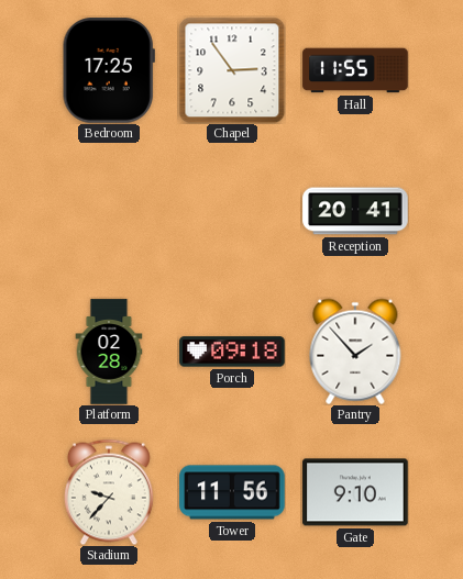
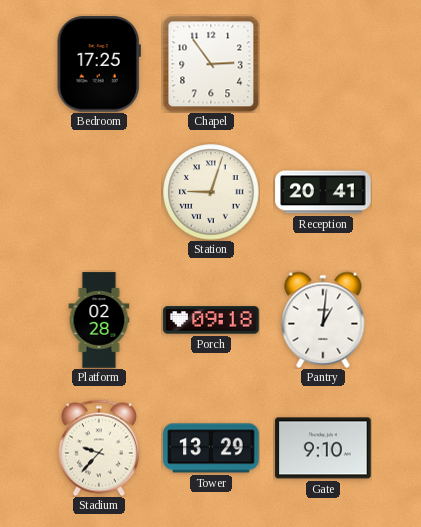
Hall: 11:55 -> none
Station: none -> 9:03
Pantry: 1:53 -> 1:01
Tower: 11:56 -> 13:29
